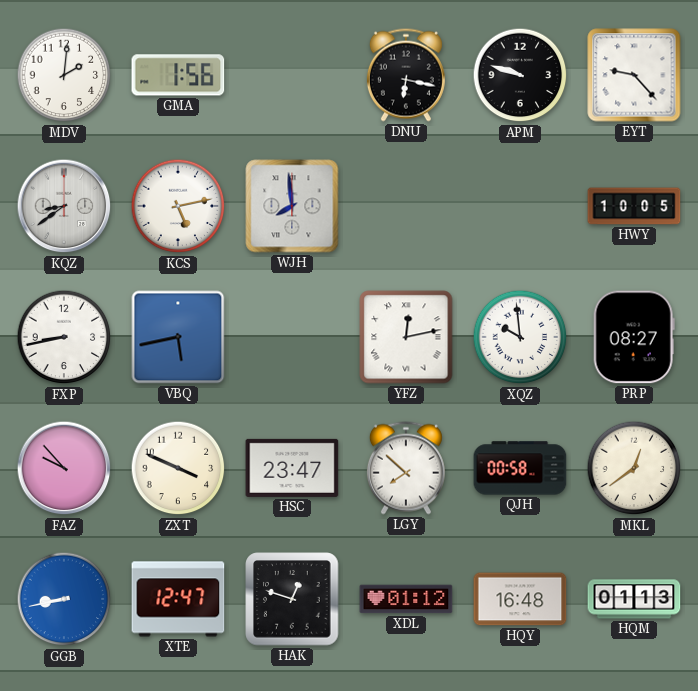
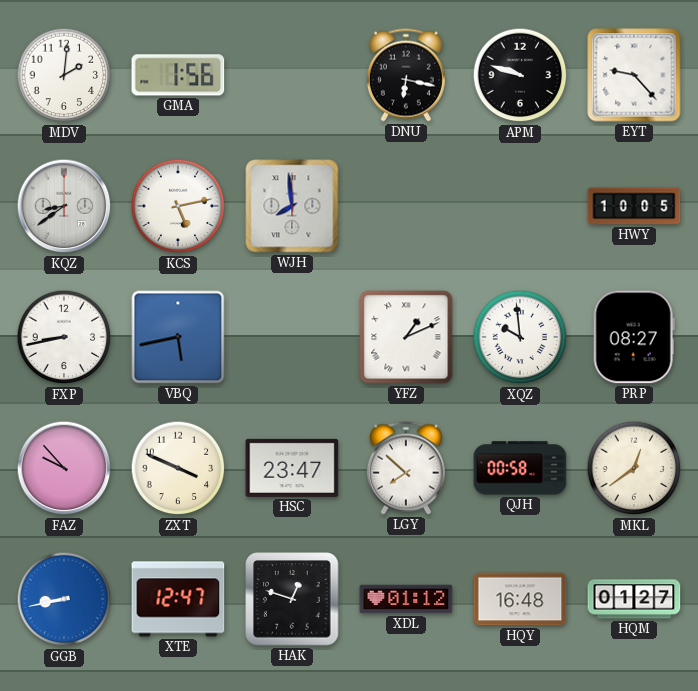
YFZ: 12:13 -> 1:11
HQM: 01:13 -> 01:27
